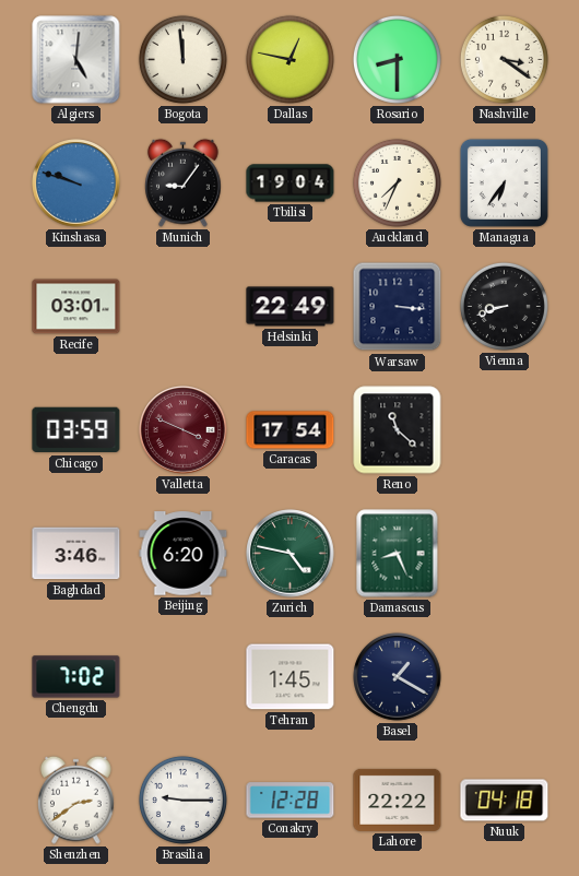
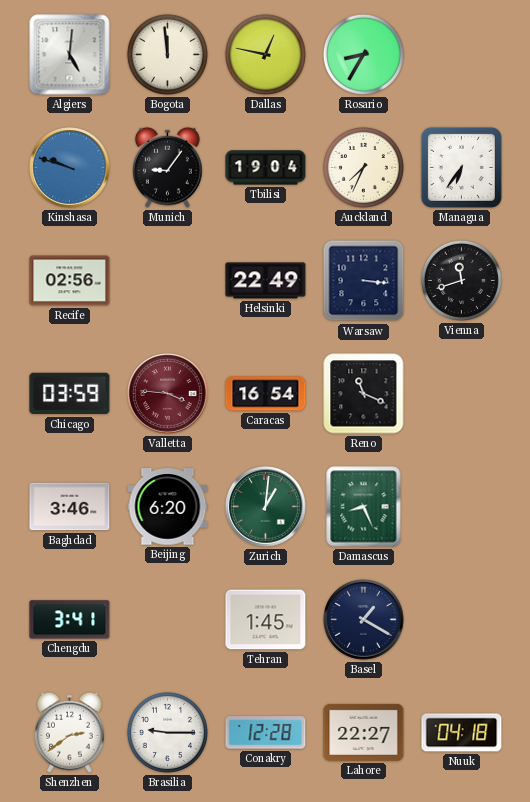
Rosario: 8:30 -> 8:35
Nashville: 3:21 -> none
Recife: 03:01 -> 02:56
Vienna: 8:42 -> 11:42
Valletta: 3:49 -> 3:46
Caracas: 17:54 -> 16:54
Reno: 11:22 -> 11:19
Zurich: 4:47 -> 1:01
Chengdu: 7:02 -> 3:41
Lahore: 22:22 -> 22:27
